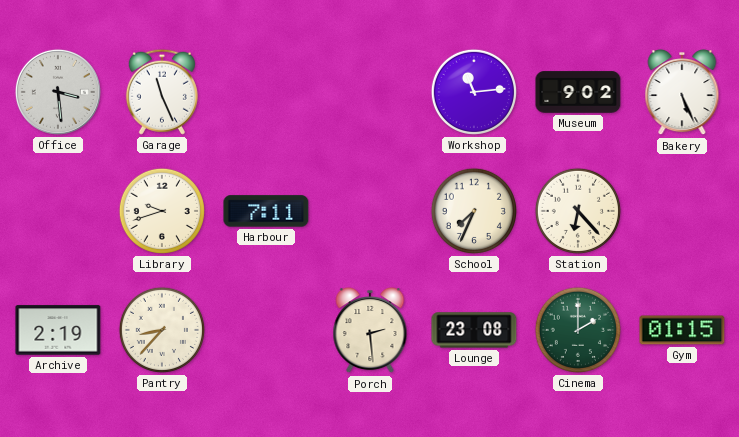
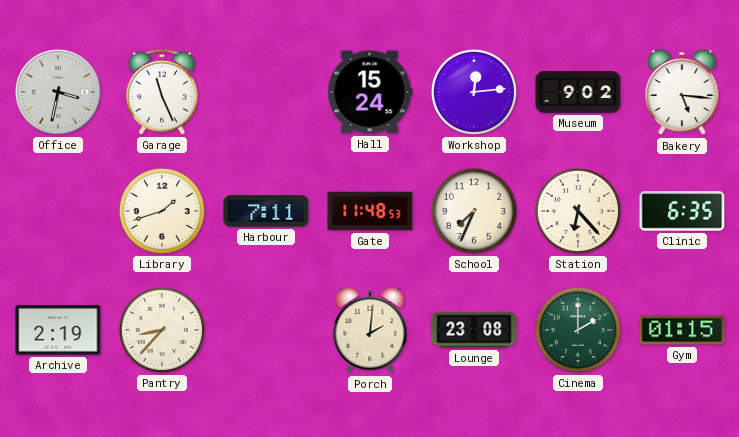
Office: 3:29 -> 3:32
Hall: none -> 15:24
Workshop: 11:14 -> 12:14
Bakery: 5:26 -> 5:16
Library: 9:42 -> 1:42
Gate: none -> 11:48
Clinic: none -> 6:35
Porch: 2:29 -> 2:01
